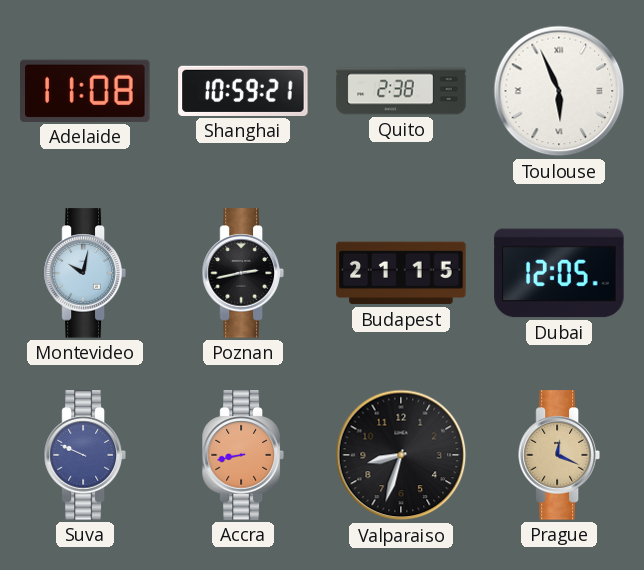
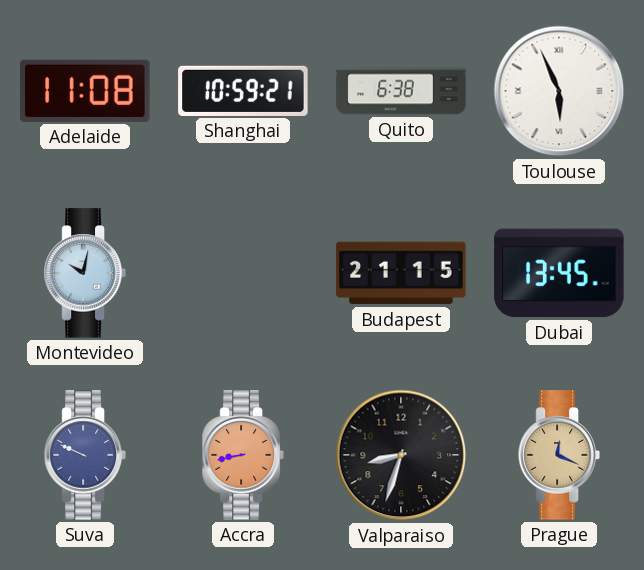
Quito: 2:38 -> 6:38
Poznan: 2:43 -> none
Dubai: 12:05 -> 13:45
